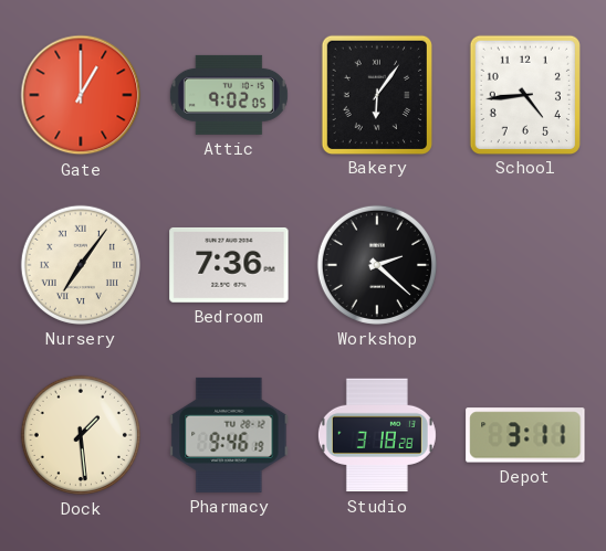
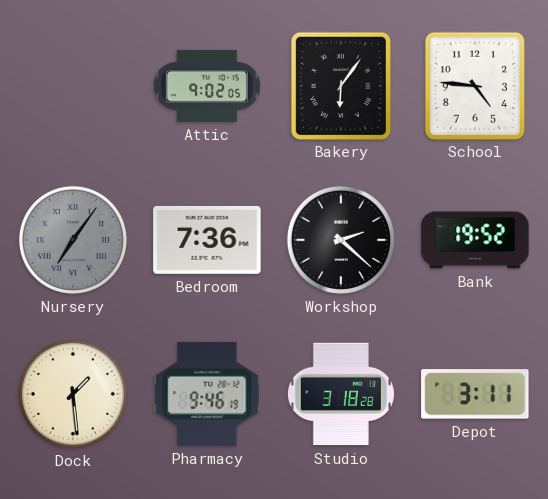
Gate: 1:00 -> none
School: 4:44 -> 4:46
Nursery dial: cream -> grey
Bank: none -> 19:52
